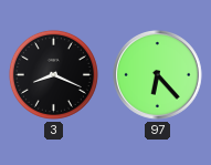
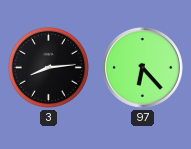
3: 8:19 -> 8:14
